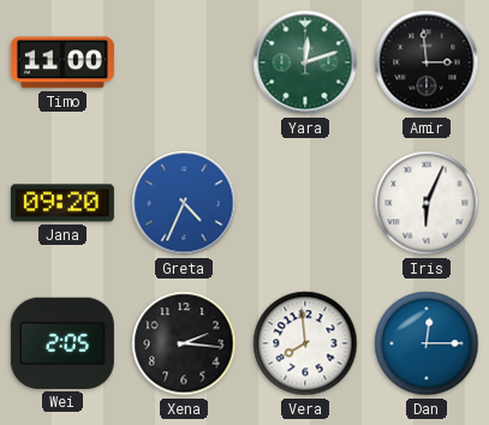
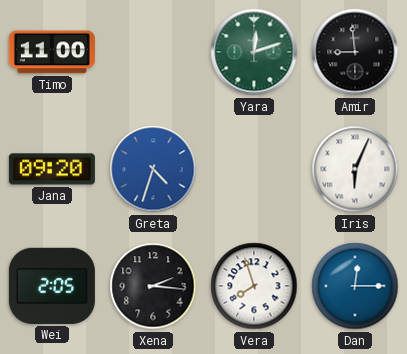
Amir: 2:59 -> 8:59
Greta: 4:34 -> 4:33
Vera: 7:59 -> 7:57
